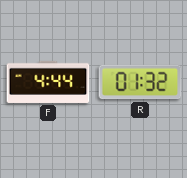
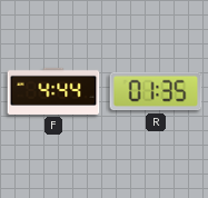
R: 01:32 -> 01:35
